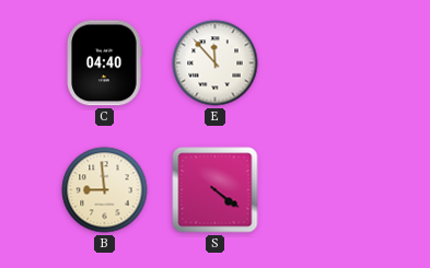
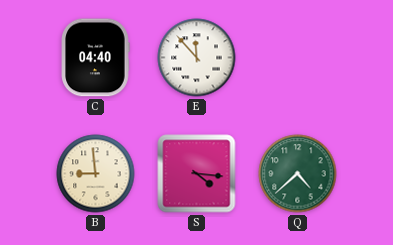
S: 4:21 -> 4:16
Q: none -> 4:38
